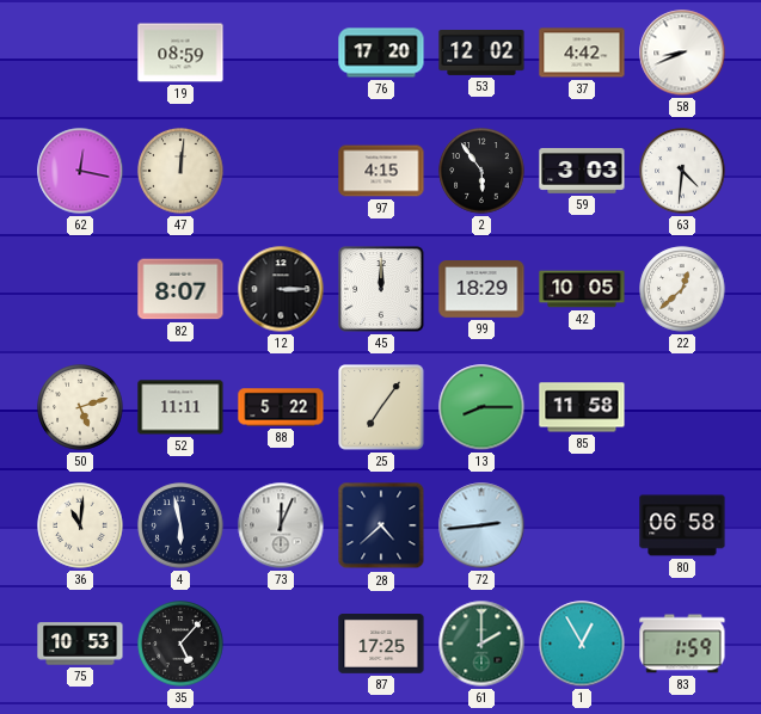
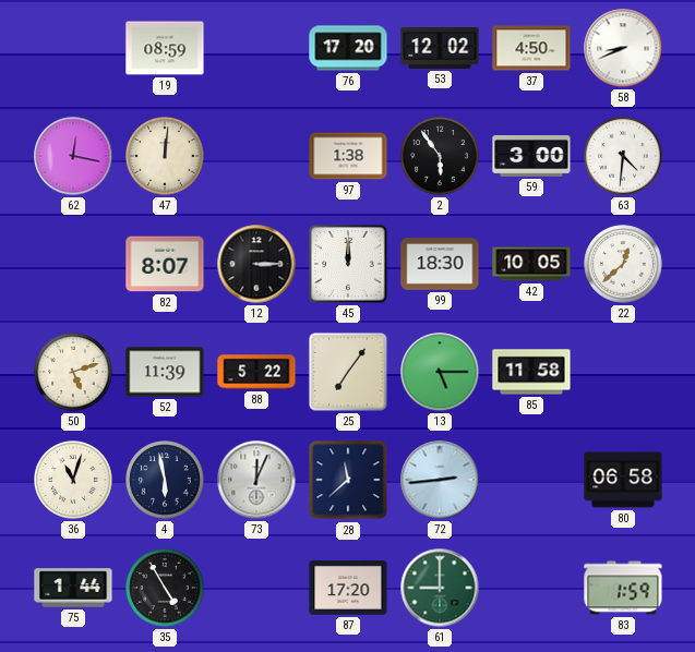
37: 4:42 -> 4:50
97: 4:15 -> 1:38
59: 3:03 -> 3:00
99: 18:29 -> 18:30
52: 11:11 -> 11:39
13: 8:15 -> 5:15
36: 11:01 -> 11:03
28: 4:38 -> 11:38
75: 10:53 -> 1:44
35: 5:07 -> 4:55
87: 17:25 -> 17:20
61: 2:00 -> 9:00
1: 12:55 -> none
